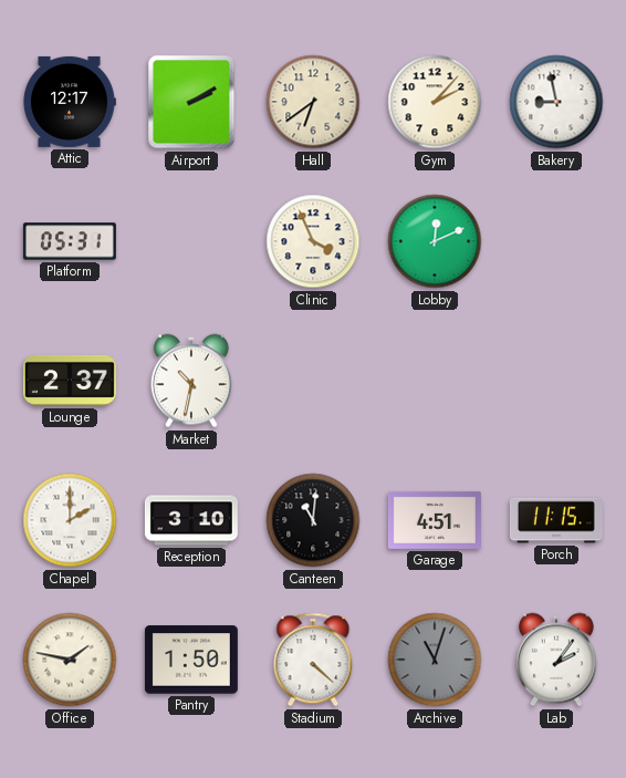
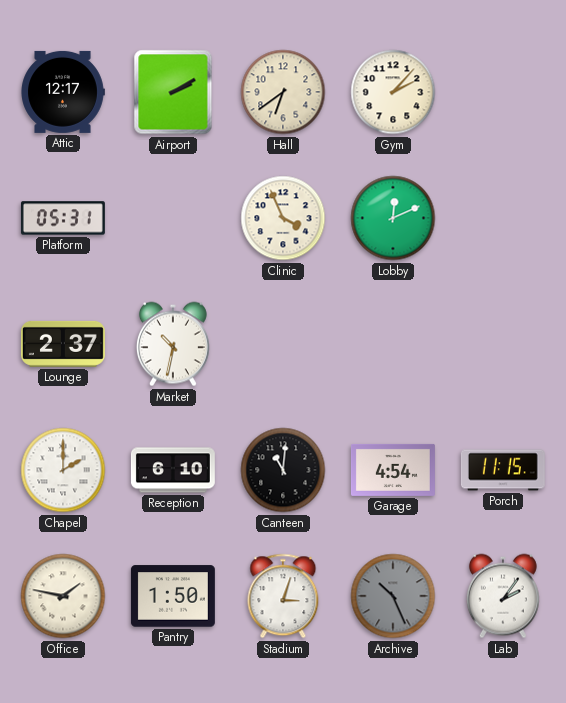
Bakery: 8:58 -> none
Reception: 3:10 -> 6:10
Garage: 4:51 -> 4:54
Stadium: 4:22 -> 3:03
Archive: 11:03 -> 10:26
